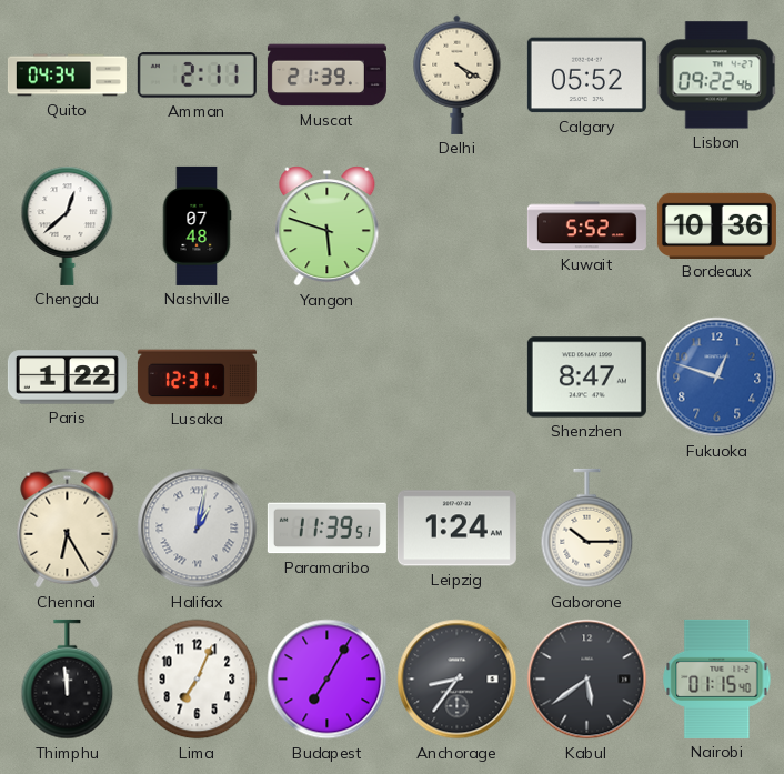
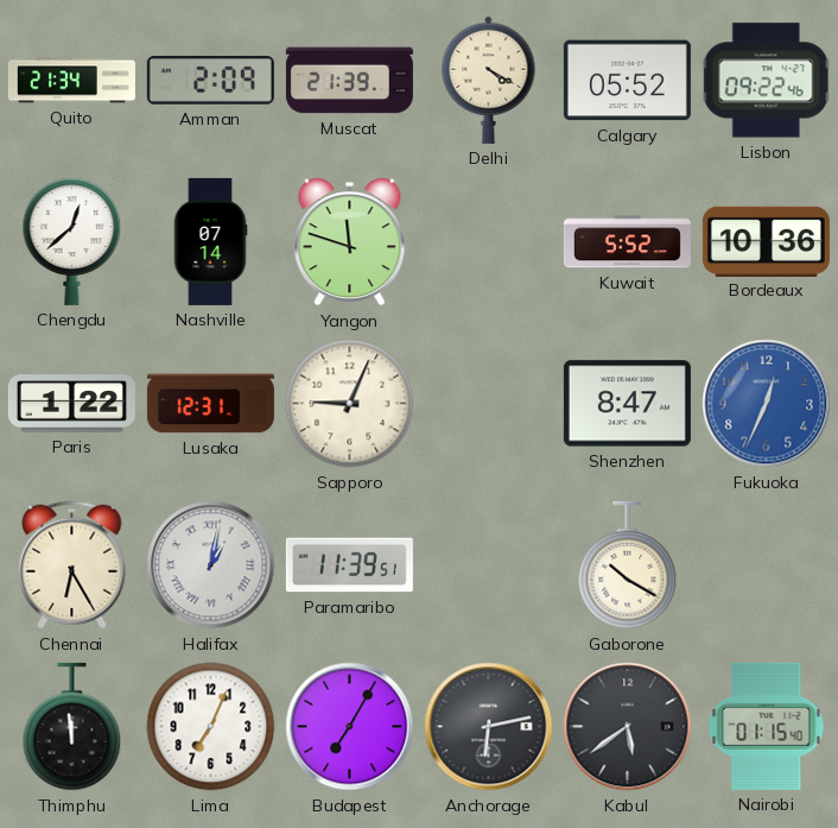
Quito: 04:34 -> 21:34
Amman: 2:11 -> 2:09
Nashville: 07:48 -> 07:14
Yangon: 5:48 -> 11:48
Sapporo: none -> 9:04
Fukuoka: 12:48 -> 12:34
Leipzig: 1:24 -> none
Gaborone: 10:15 -> 10:20
Anchorage: 8:36 -> 6:13
